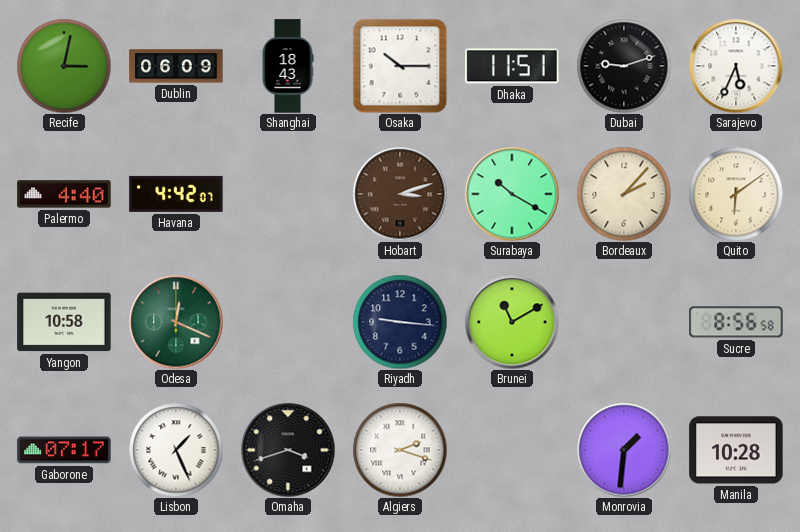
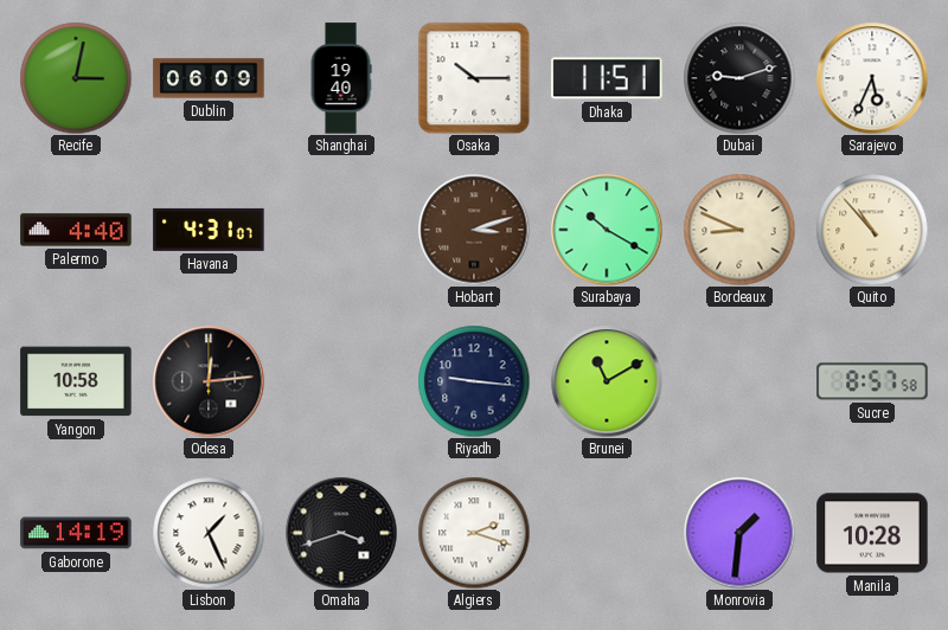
Shanghai: 18:43 -> 19:40
Havana: 4:42 -> 4:31
Bordeaux: 2:07 -> 8:49
Quito: 6:09 -> 10:53
Odesa: 12:19 -> 12:14
Odesa dial: green -> black
Sucre: 8:56 -> 8:57
Gaborone: 07:17 -> 14:19
